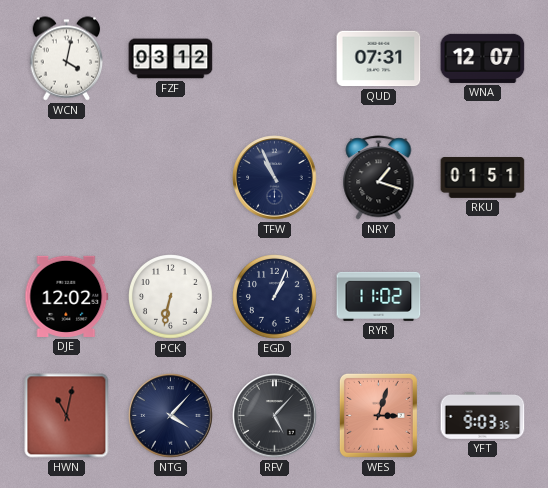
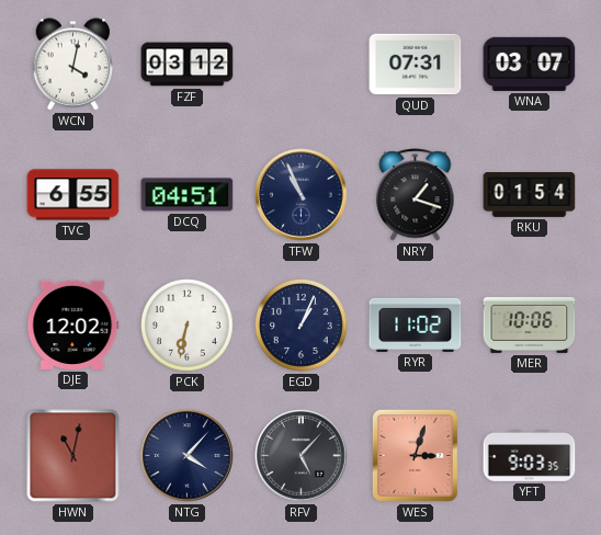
WNA: 12:07 -> 03:07
TVC: none -> 6:55
DCQ: none -> 04:51
RKU: 01:51 -> 01:54
MER: none -> 10:06
